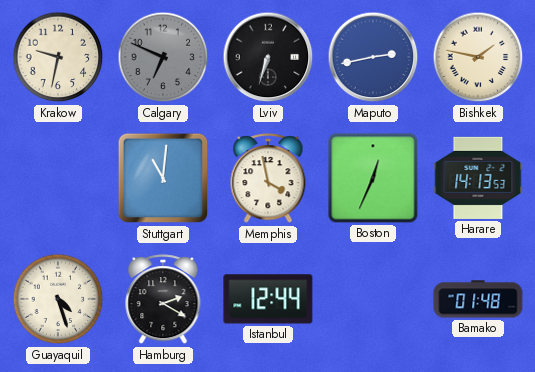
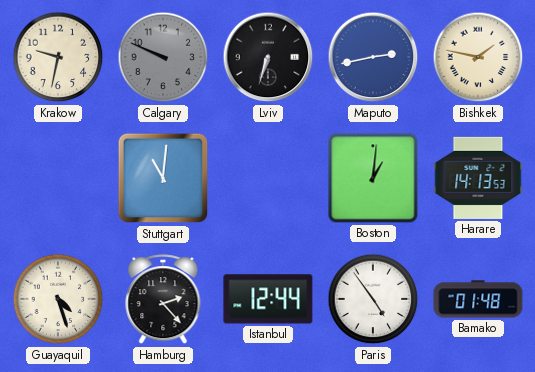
Calgary: 6:49 -> 9:49
Memphis: 3:58 -> none
Boston: 12:34 -> 1:01
Hamburg: 2:20 -> 2:23
Paris: none -> 4:54
